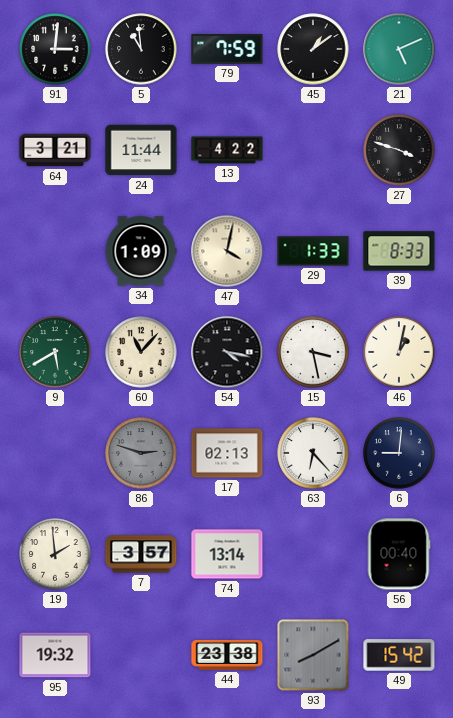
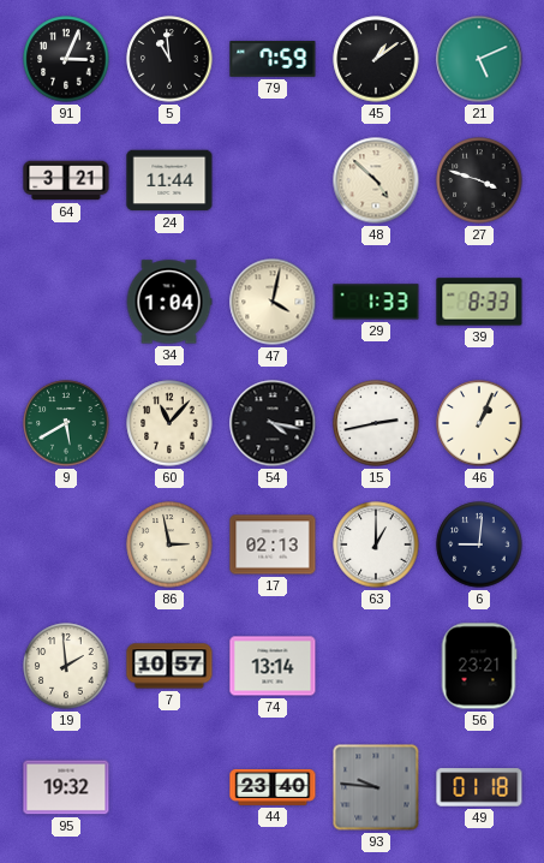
91: 3:01 -> 3:04
13: 4:22 -> none
48: none -> 4:52
34: 1:09 -> 1:04
15: 3:28 -> 2:43
46: 1:02 -> 1:04
86: 2:48 -> 2:58
86 dial: grey -> cream
63: 6:23 -> 1:00
7: 3:57 -> 10:57
56: 00:40 -> 23:21
44: 23:38 -> 23:40
93: 8:10 -> 9:46
49: 15:42 -> 01:18
